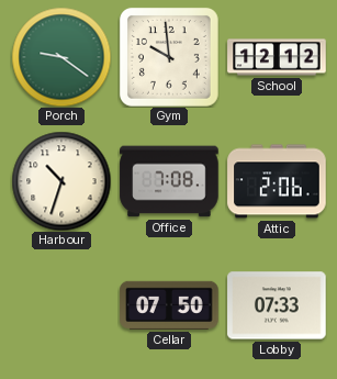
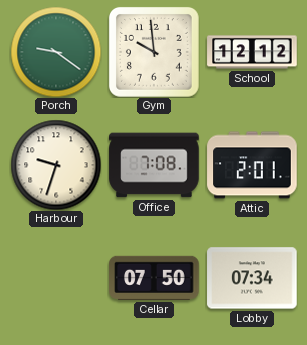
Harbour: 10:33 -> 9:33
Attic: 2:06 -> 2:01
Lobby: 07:33 -> 07:34
